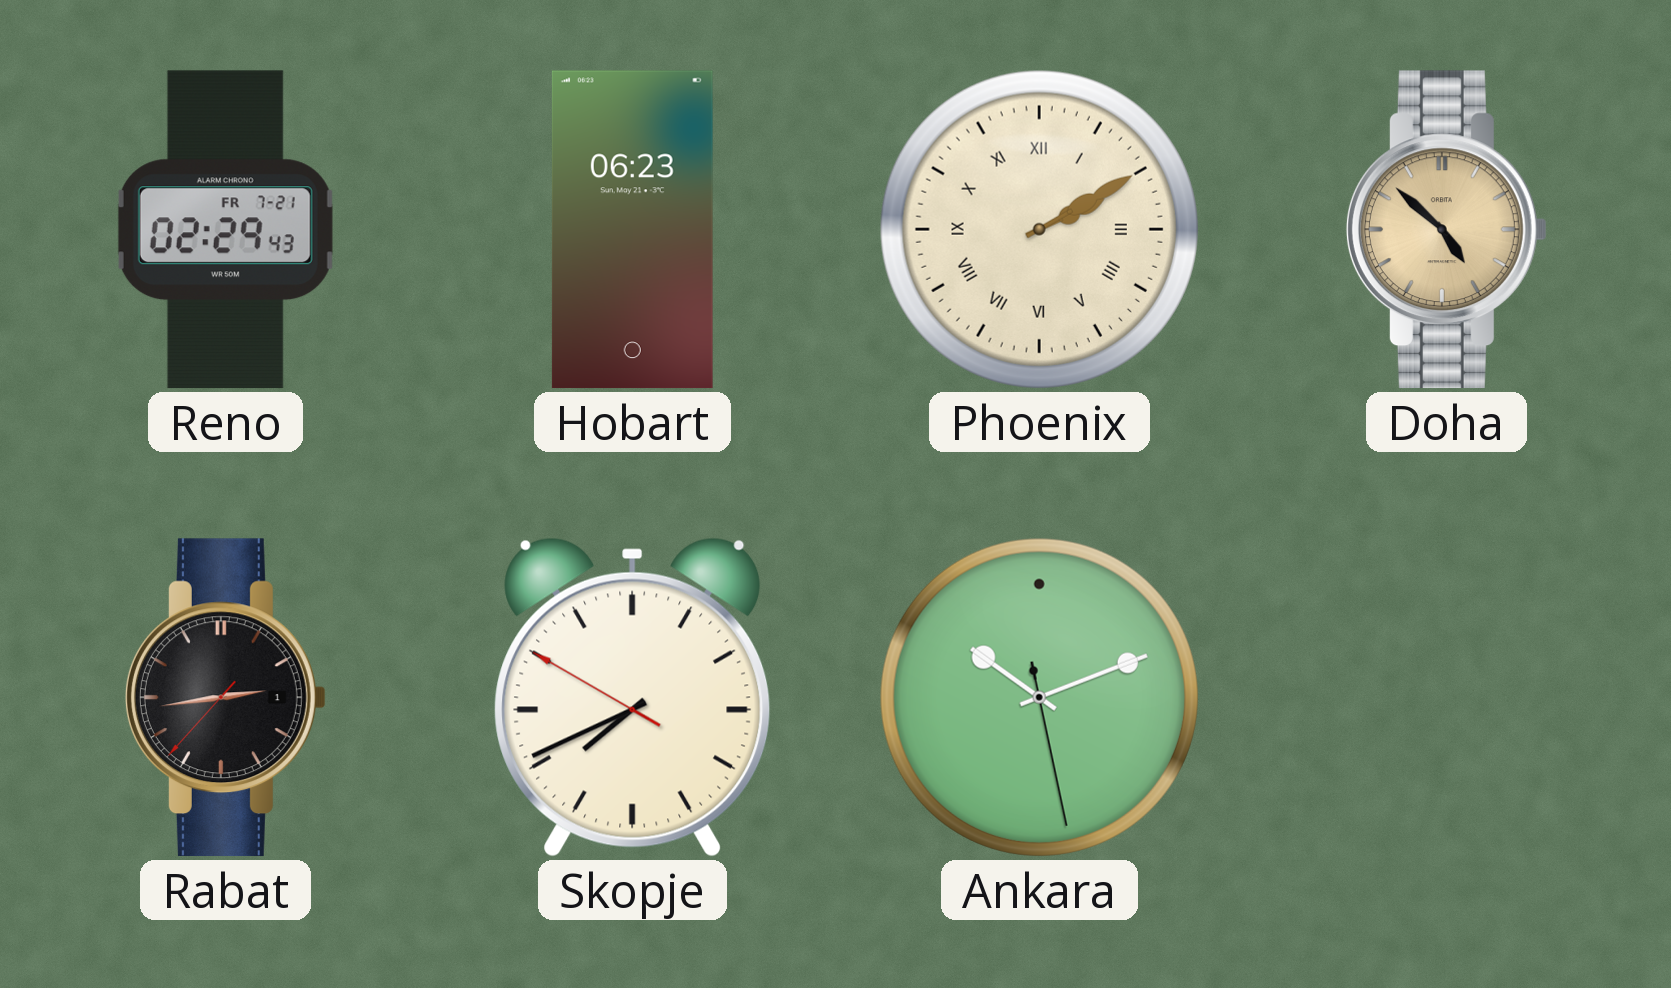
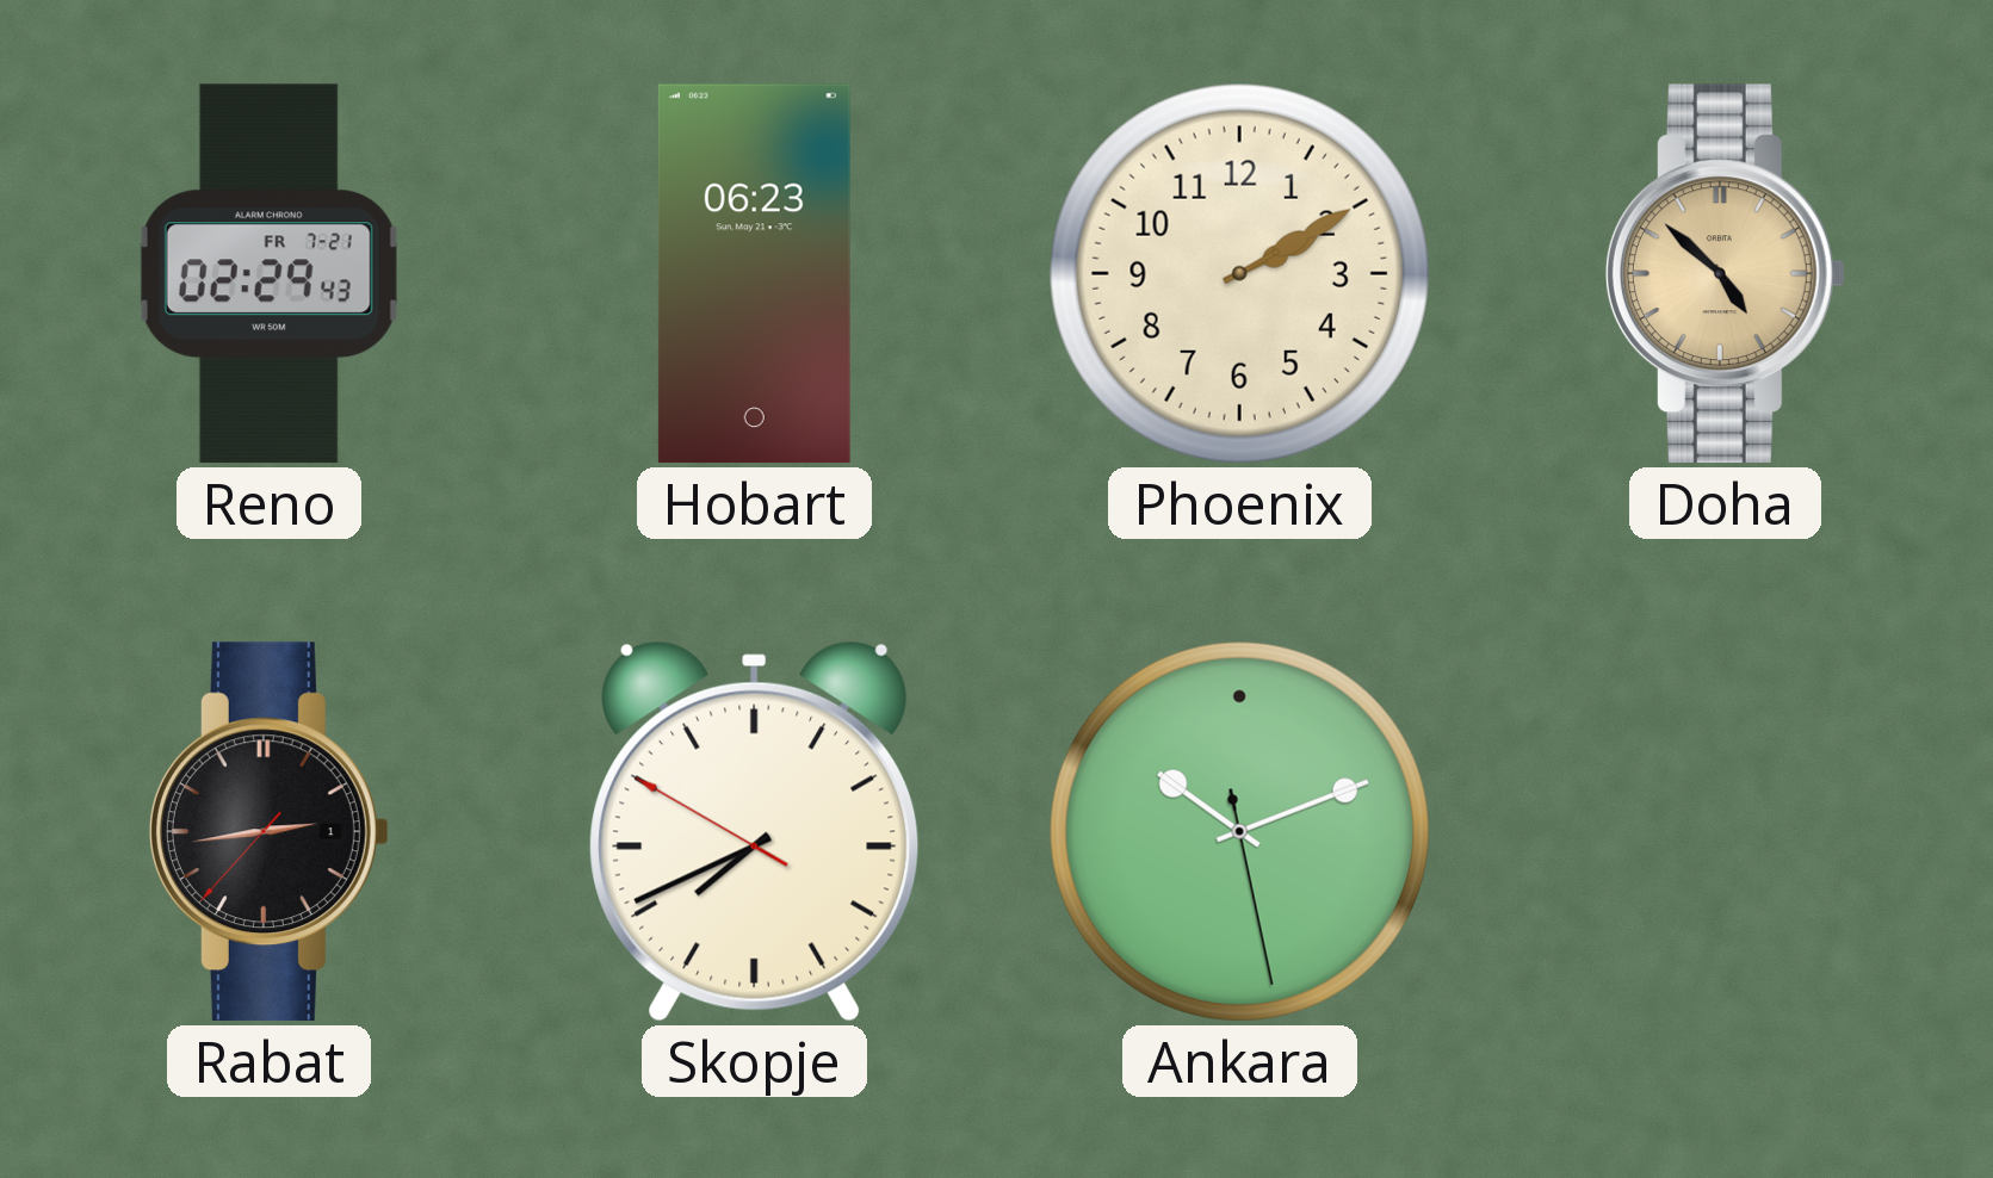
Phoenix numerals: Roman -> Arabic
